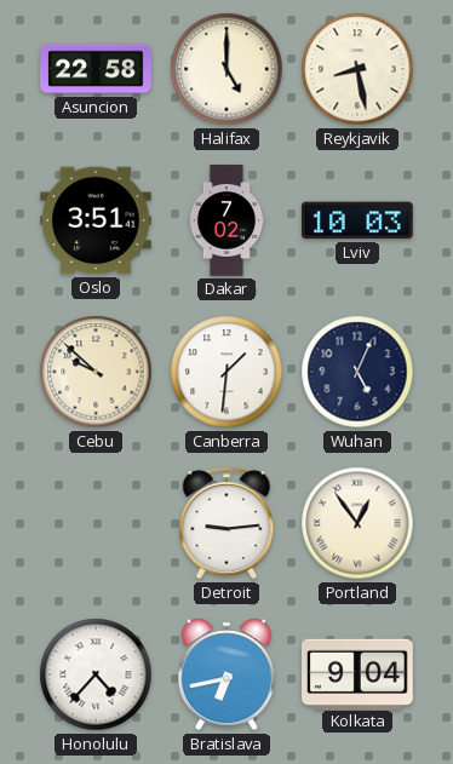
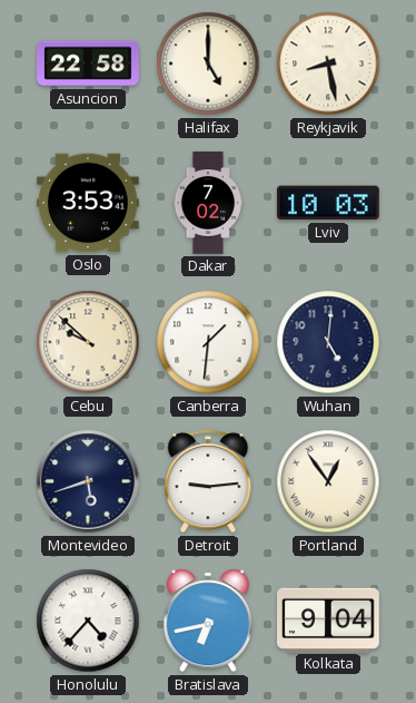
Oslo: 3:51 -> 3:53
Wuhan: 5:04 -> 5:01
Montevideo: none -> 5:42
